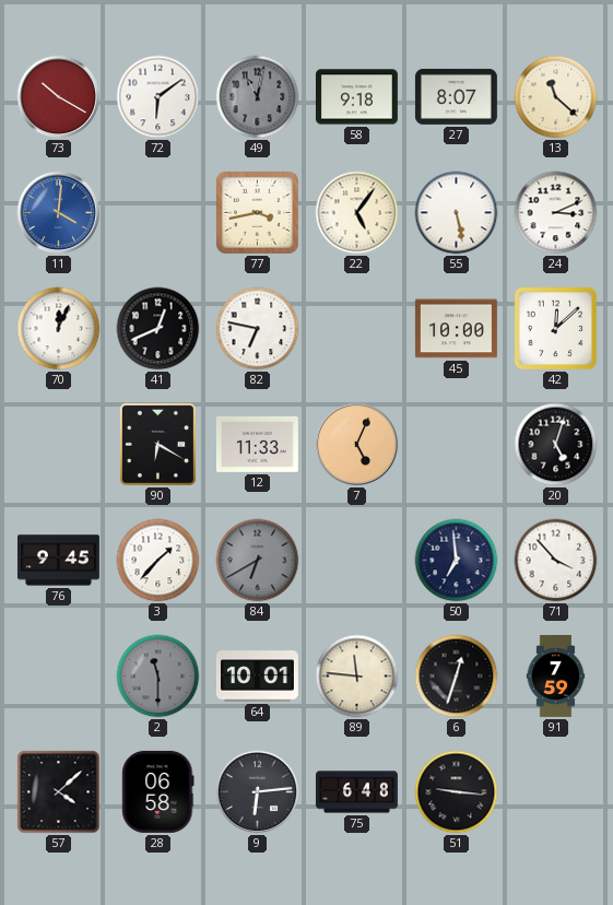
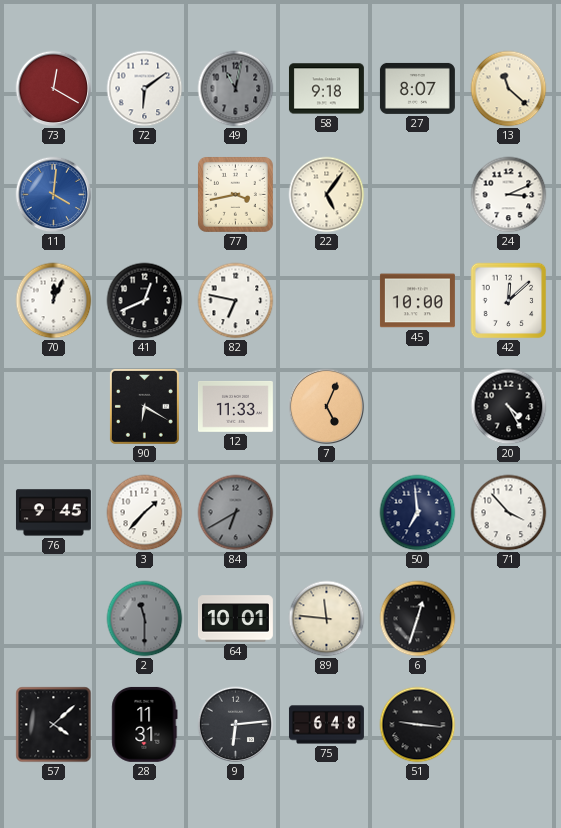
73: 10:20 -> 12:20
55: 5:28 -> none
20: 5:03 -> 4:25
91: 7:59 -> none
28: 06:58 -> 11:31
